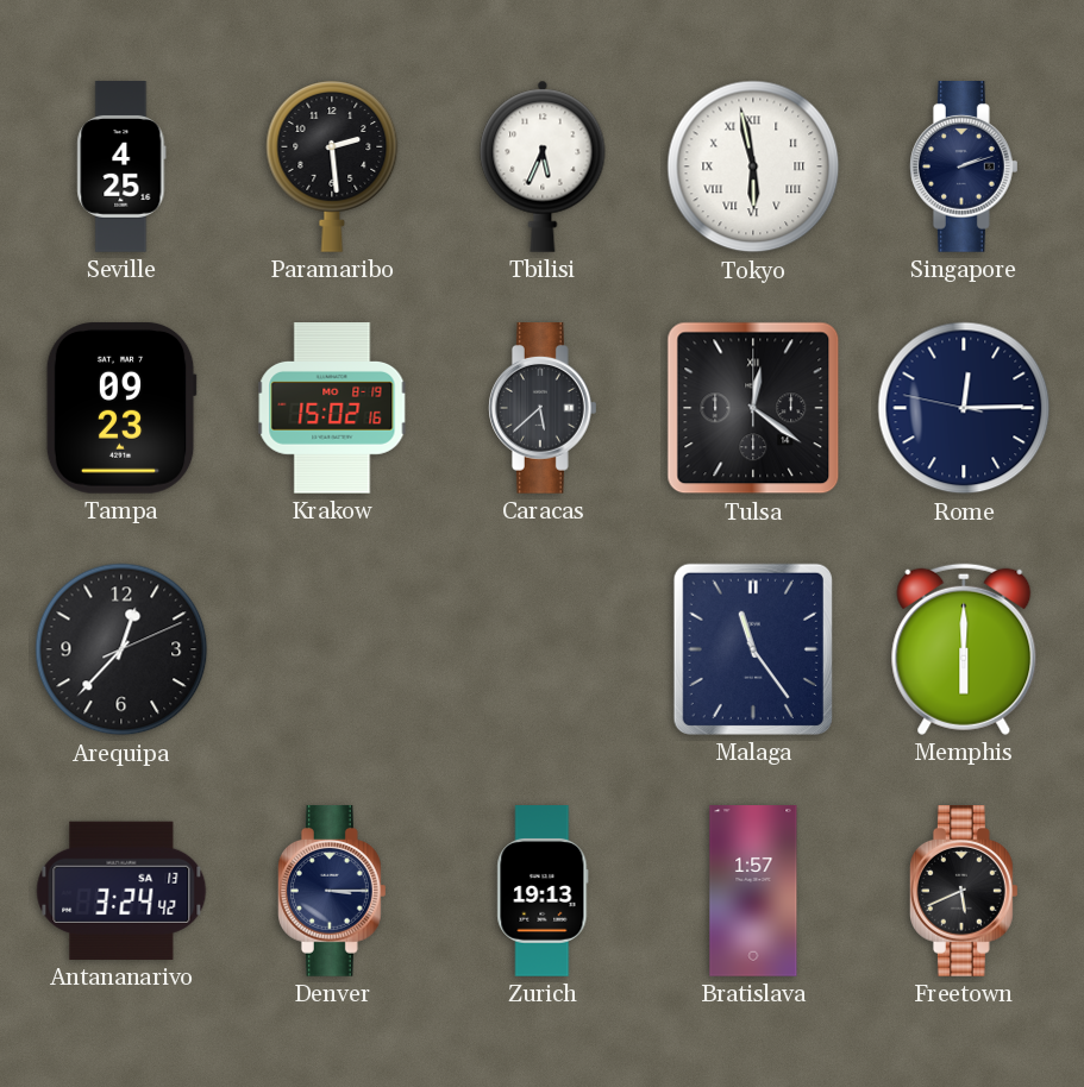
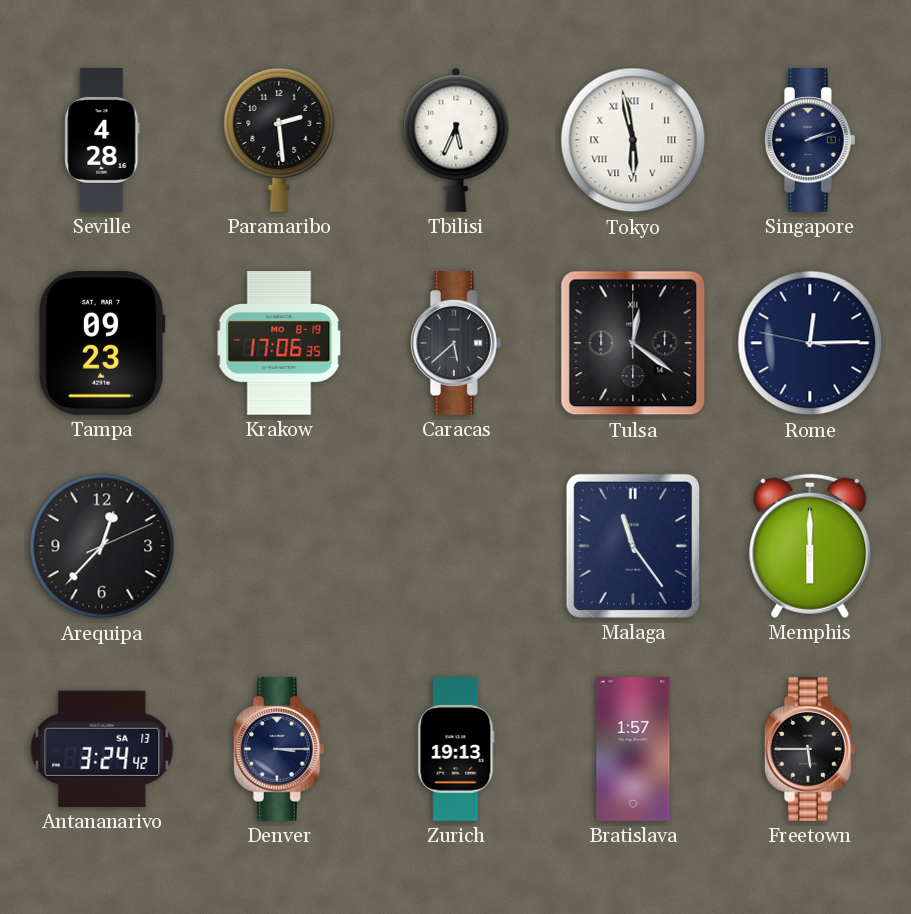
Seville: 4:25 -> 4:28
Krakow: 15:02 -> 17:06
Freetown: 5:41 -> 5:45
